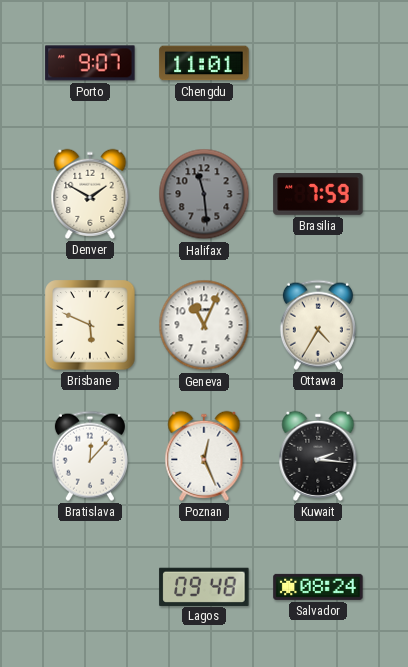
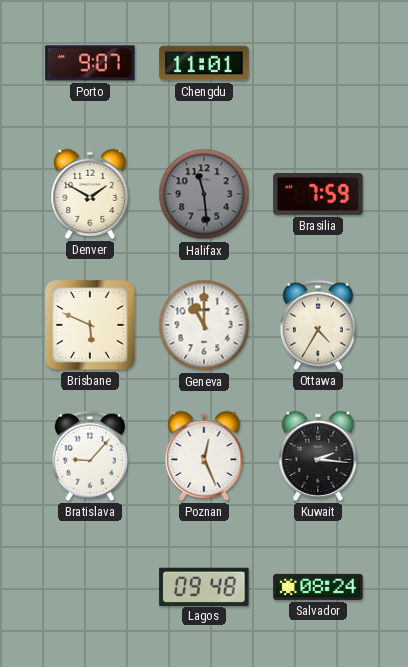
Geneva: 11:04 -> 11:00
Bratislava: 12:07 -> 9:07
